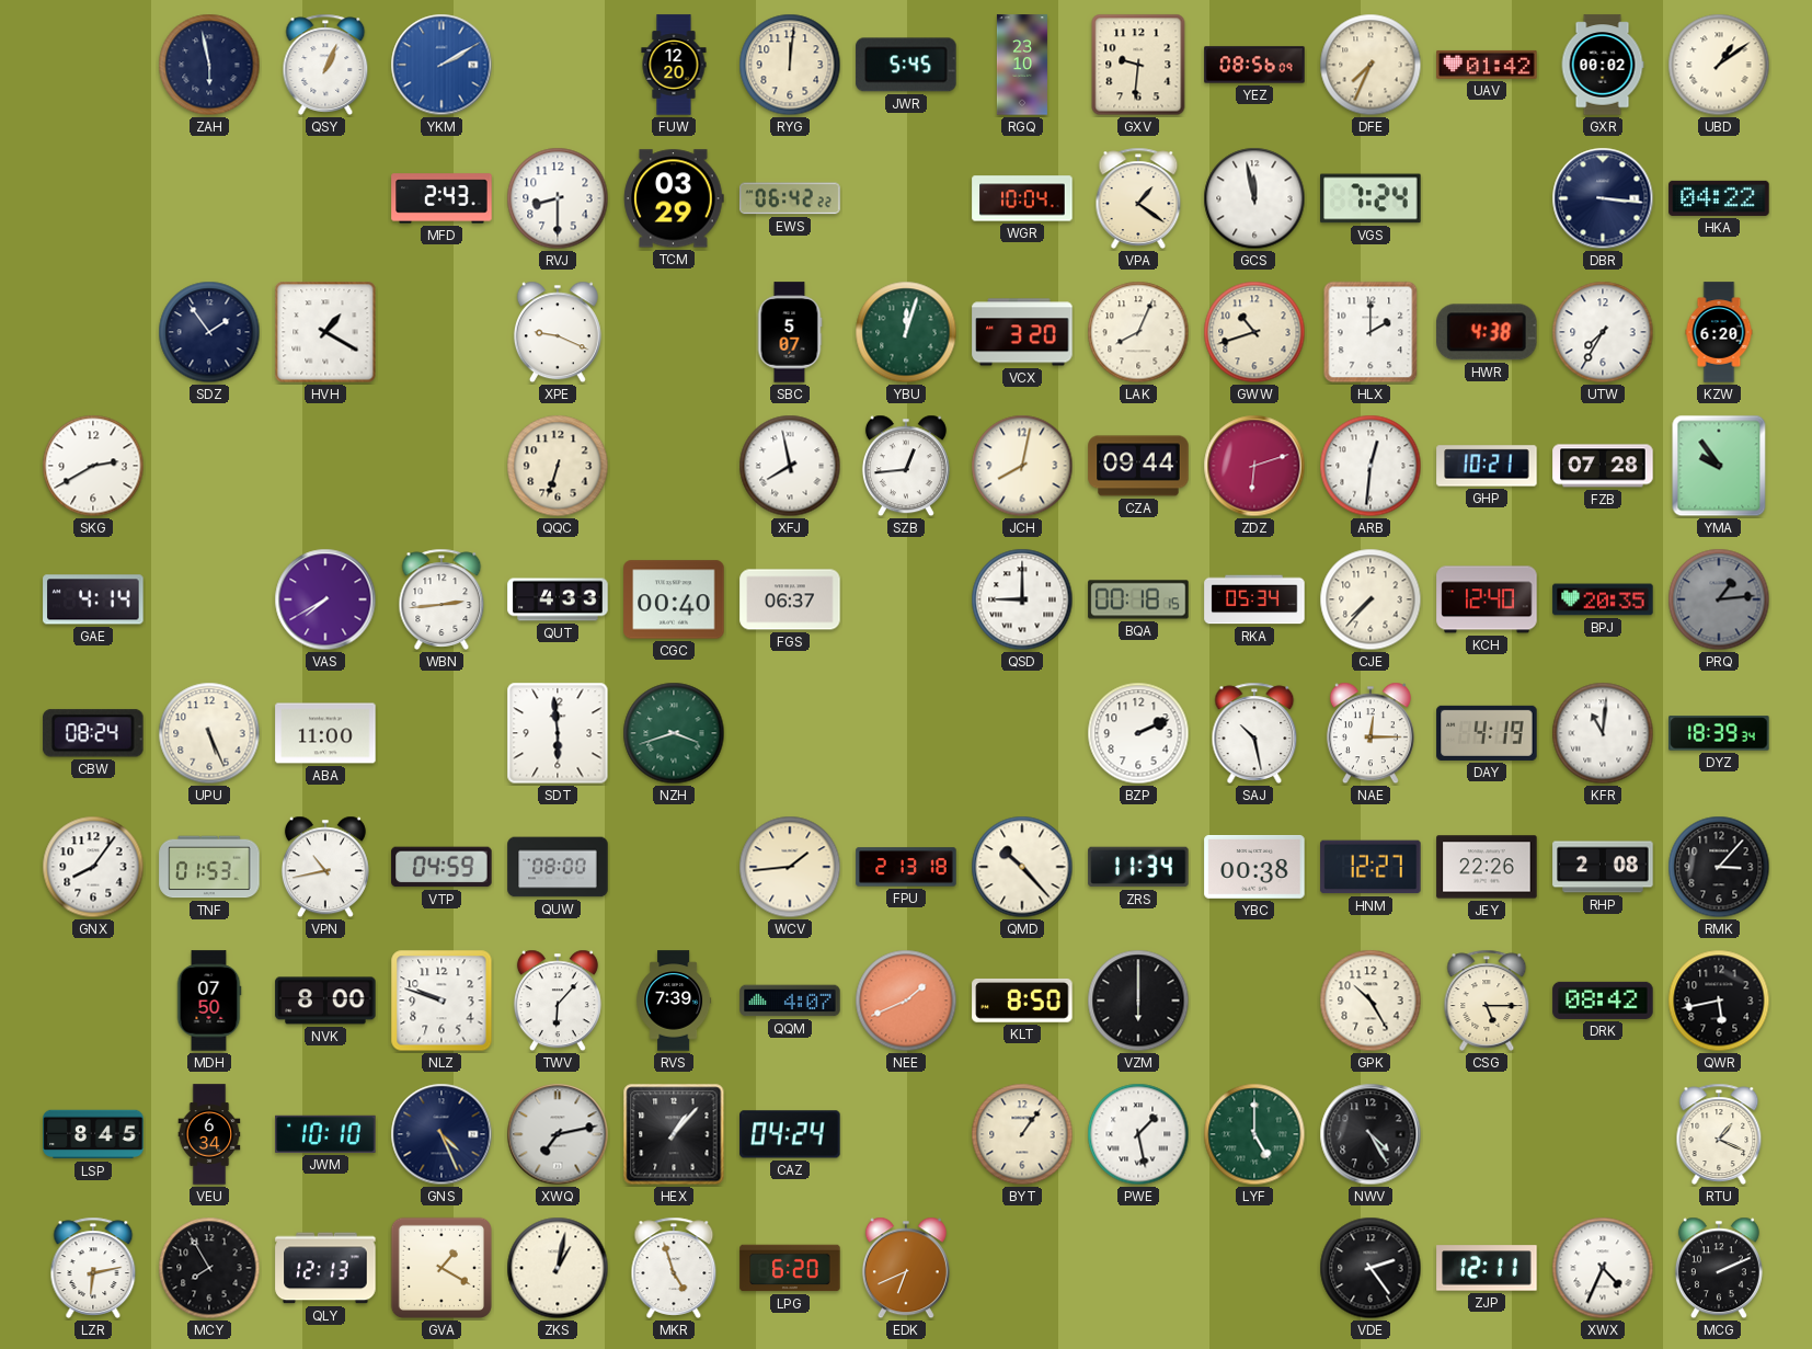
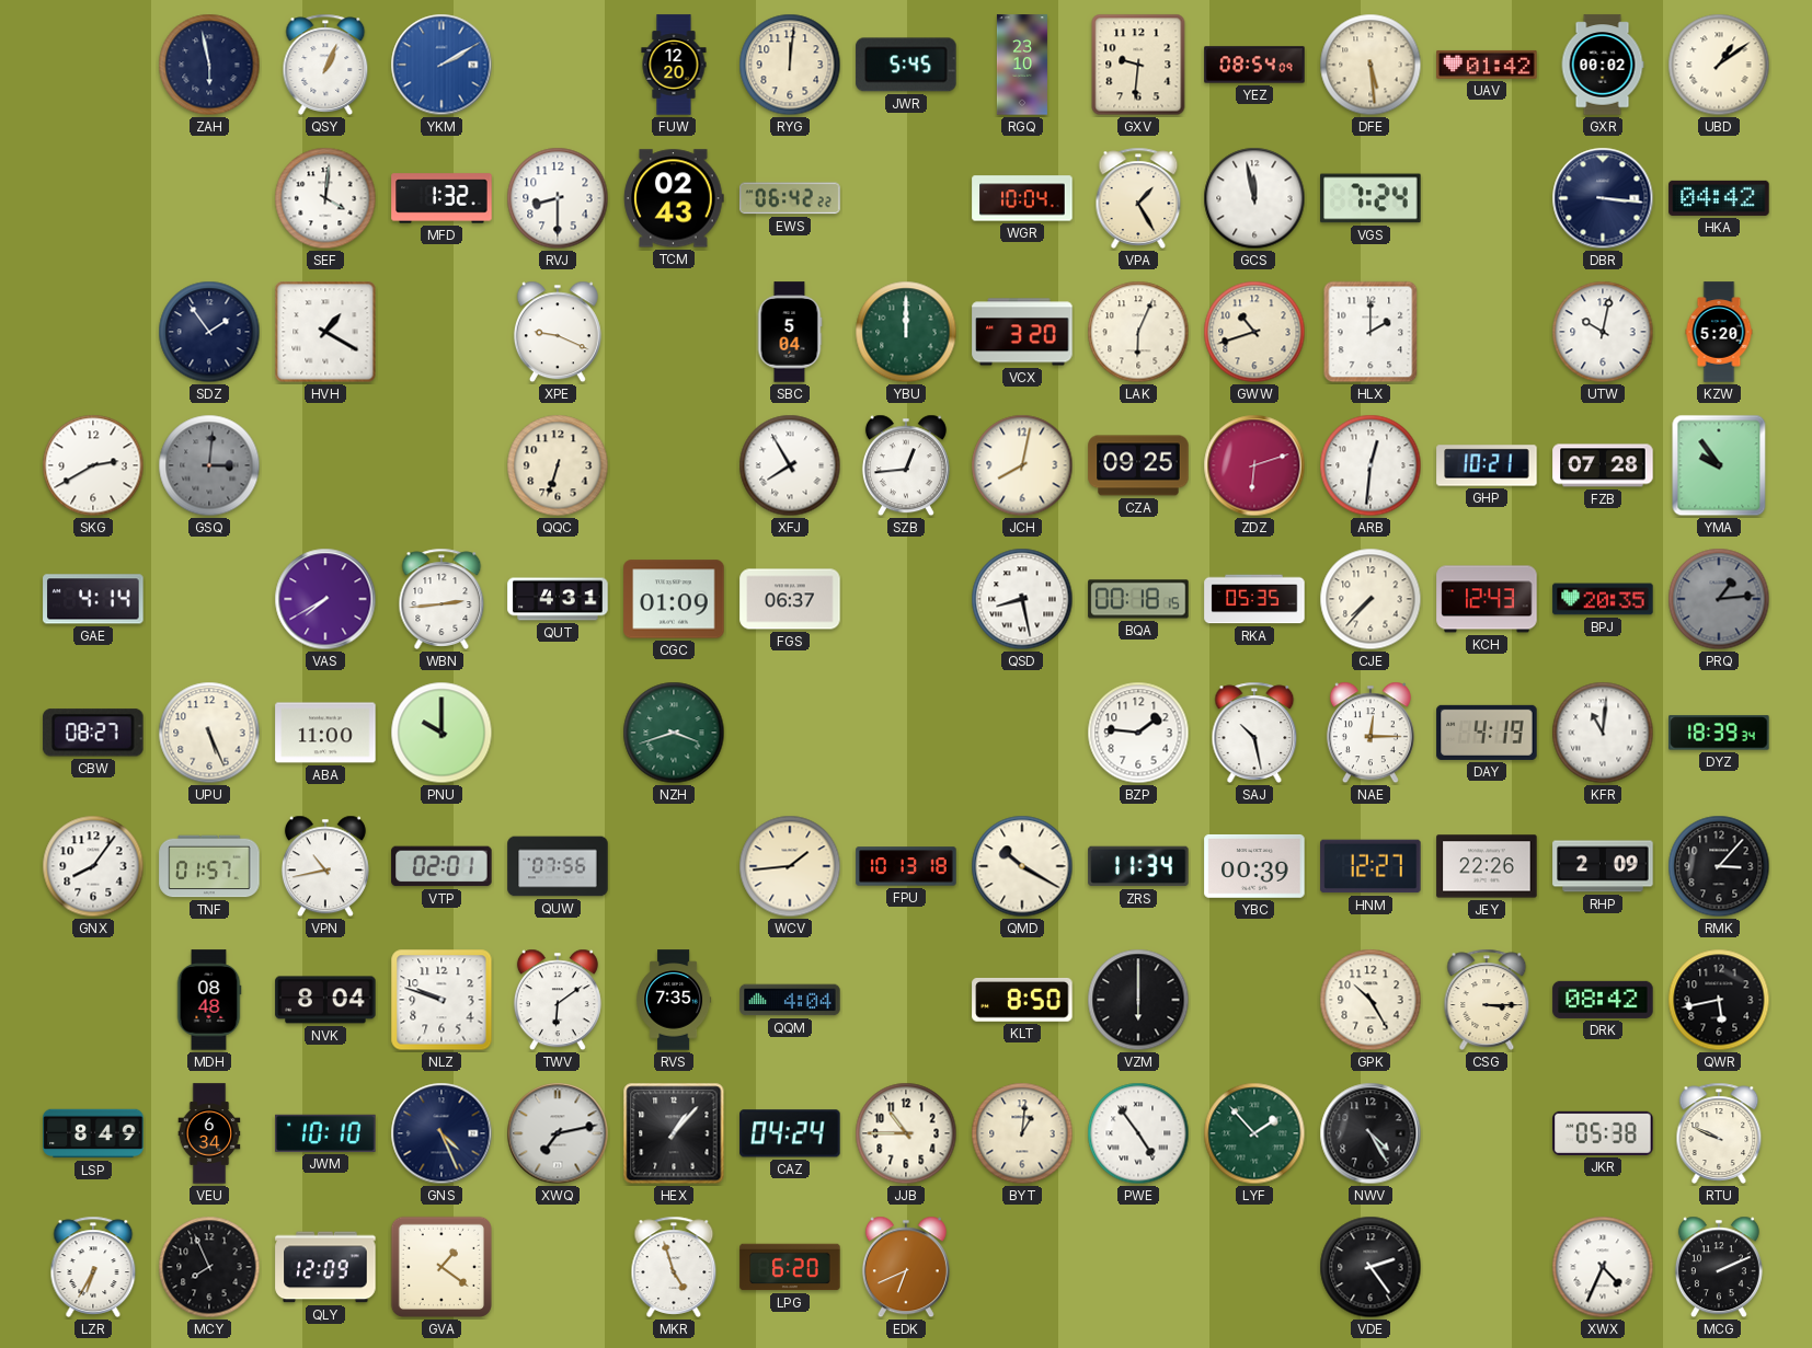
YEZ: 08:56 -> 08:54
DFE: 7:34 -> 5:29
SEF: none -> 4:01
MFD: 2:43 -> 1:32
TCM: 03:29 -> 02:43
VPA: 1:21 -> 1:25
HKA: 04:22 -> 04:42
SBC: 5:07 -> 5:04
YBU: 12:03 -> 12:00
LAK: 8:04 -> 6:04
HWR: 4:38 -> none
UTW: 7:35 -> 10:02
KZW: 6:20 -> 5:20
GSQ: none -> 3:01
XFJ: 7:58 -> 7:55
CZA: 09:44 -> 09:25
QUT: 4:33 -> 4:31
CGC: 00:40 -> 01:09
QSD: 9:00 -> 8:28
RKA: 05:34 -> 05:35
KCH: 12:40 -> 12:43
CBW: 08:24 -> 08:27
PNU: none -> 10:00
SDT: 5:59 -> none
BZP: 2:11 -> 1:46
TNF: 01:53 -> 01:57
VTP: 04:59 -> 02:01
QUW: 08:00 -> 07:56
FPU: 2:13 -> 10:13
QMD: 10:23 -> 10:20
YBC: 00:38 -> 00:39
RHP: 2:08 -> 2:09
MDH: 07:50 -> 08:48
NVK: 8:00 -> 8:04
TWV: 6:07 -> 6:09
RVS: 7:39 -> 7:35
QQM: 4:07 -> 4:04
NEE: 1:41 -> none
CSG: 5:15 -> 3:15
LSP: 8:45 -> 8:49
JJB: none -> 10:45
BYT: 1:06 -> 1:01
PWE: 1:28 -> 4:54
LYF: 5:00 -> 1:53
JKR: none -> 05:38
RTU: 1:19 -> 9:49
LZR: 6:13 -> 6:35
MCY: 7:55 -> 7:56
QLY: 12:13 -> 12:09
GVA: 1:20 -> 1:21
ZKS: 1:02 -> none
ZJP: 12:11 -> none
